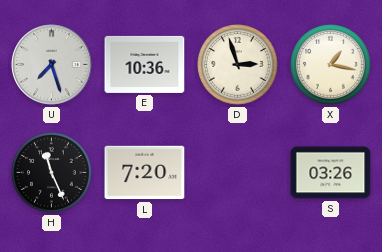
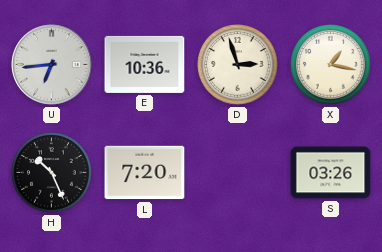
U: 7:27 -> 6:44
H: 11:26 -> 10:26
